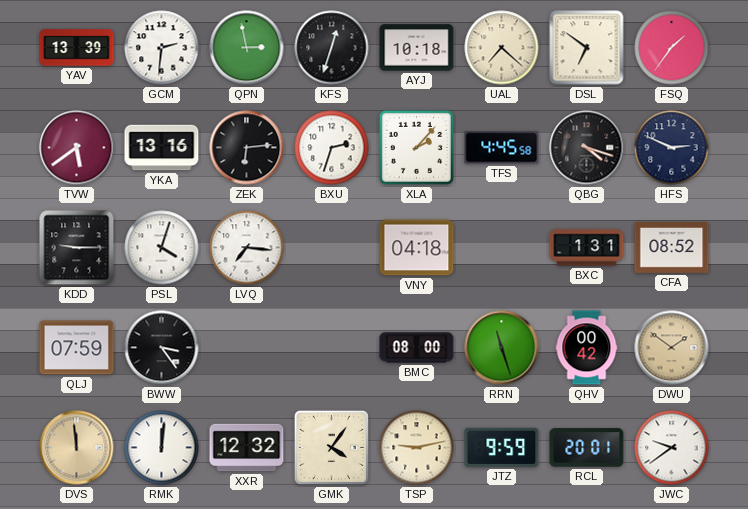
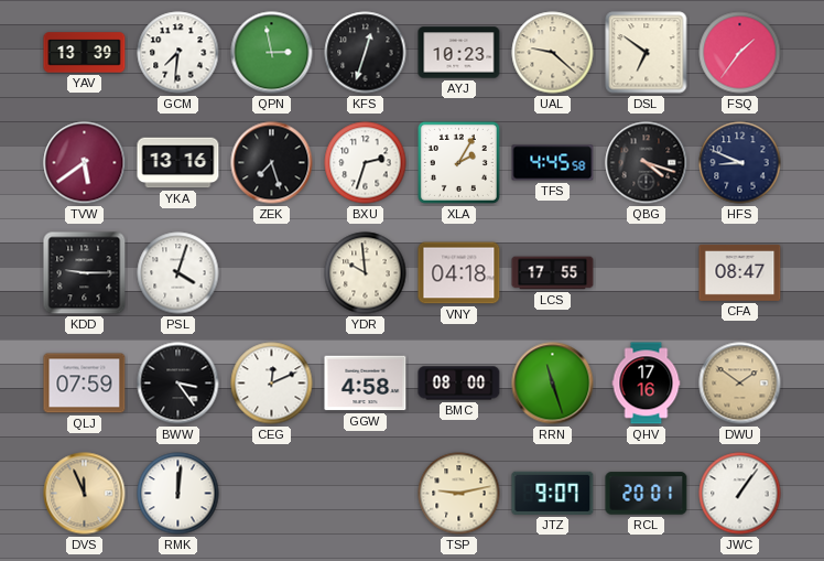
GCM: 2:31 -> 7:31
AYJ: 10:18 -> 10:23
UAL: 7:22 -> 9:22
ZEK: 6:14 -> 7:27
XLA: 2:07 -> 2:05
HFS: 2:49 -> 8:49
LVQ: 7:16 -> none
YDR: none -> 9:59
LCS: none -> 17:55
BXC: 1:31 -> none
CFA: 08:52 -> 08:47
CEG: none -> 12:11
GGW: none -> 4:58
QHV: 00:42 -> 17:16
DVS: 11:59 -> 11:56
XXR: 12:32 -> none
GMK: 4:06 -> none
JTZ: 9:59 -> 9:07
JWC: 9:39 -> 1:06
